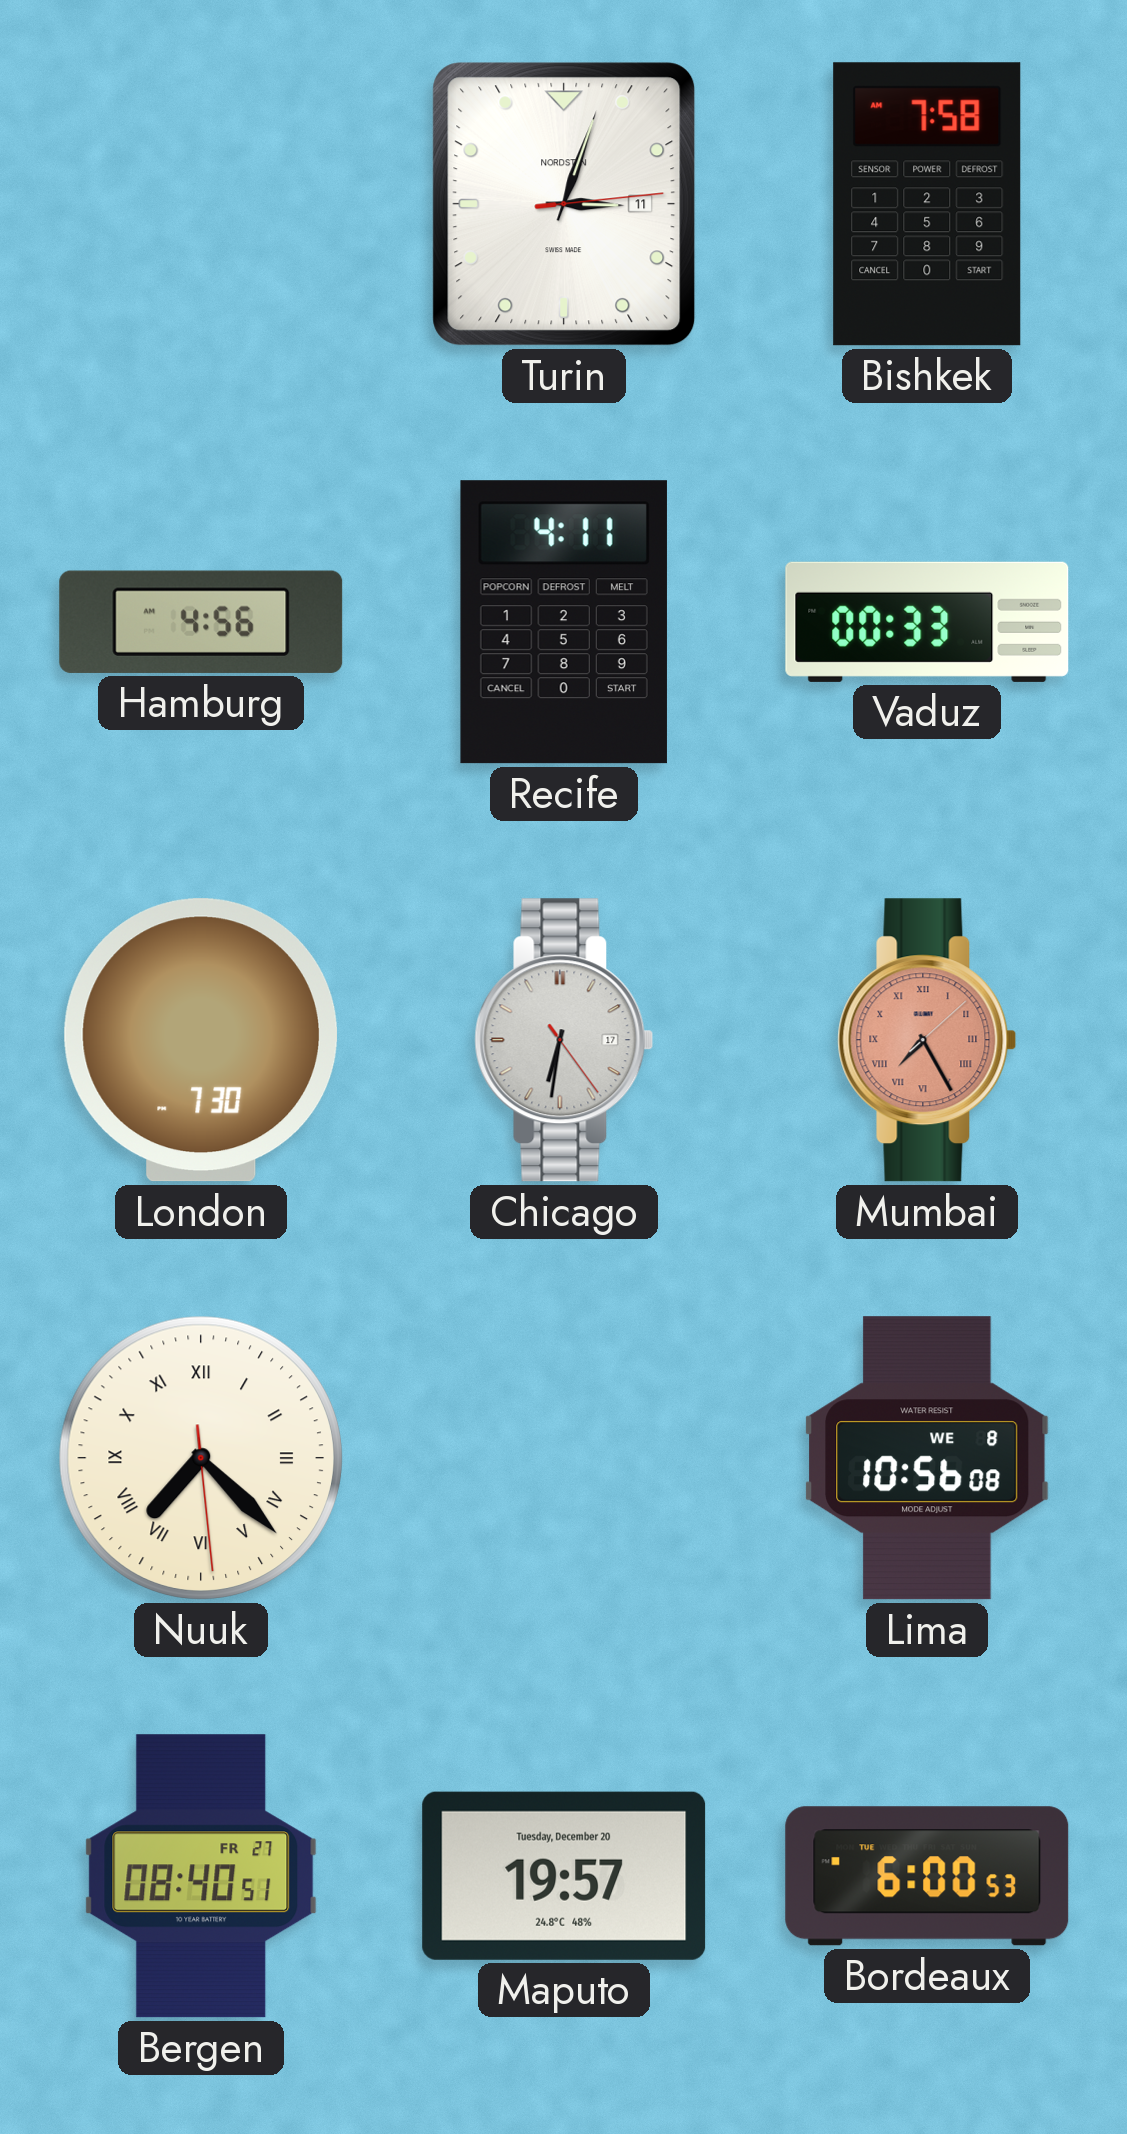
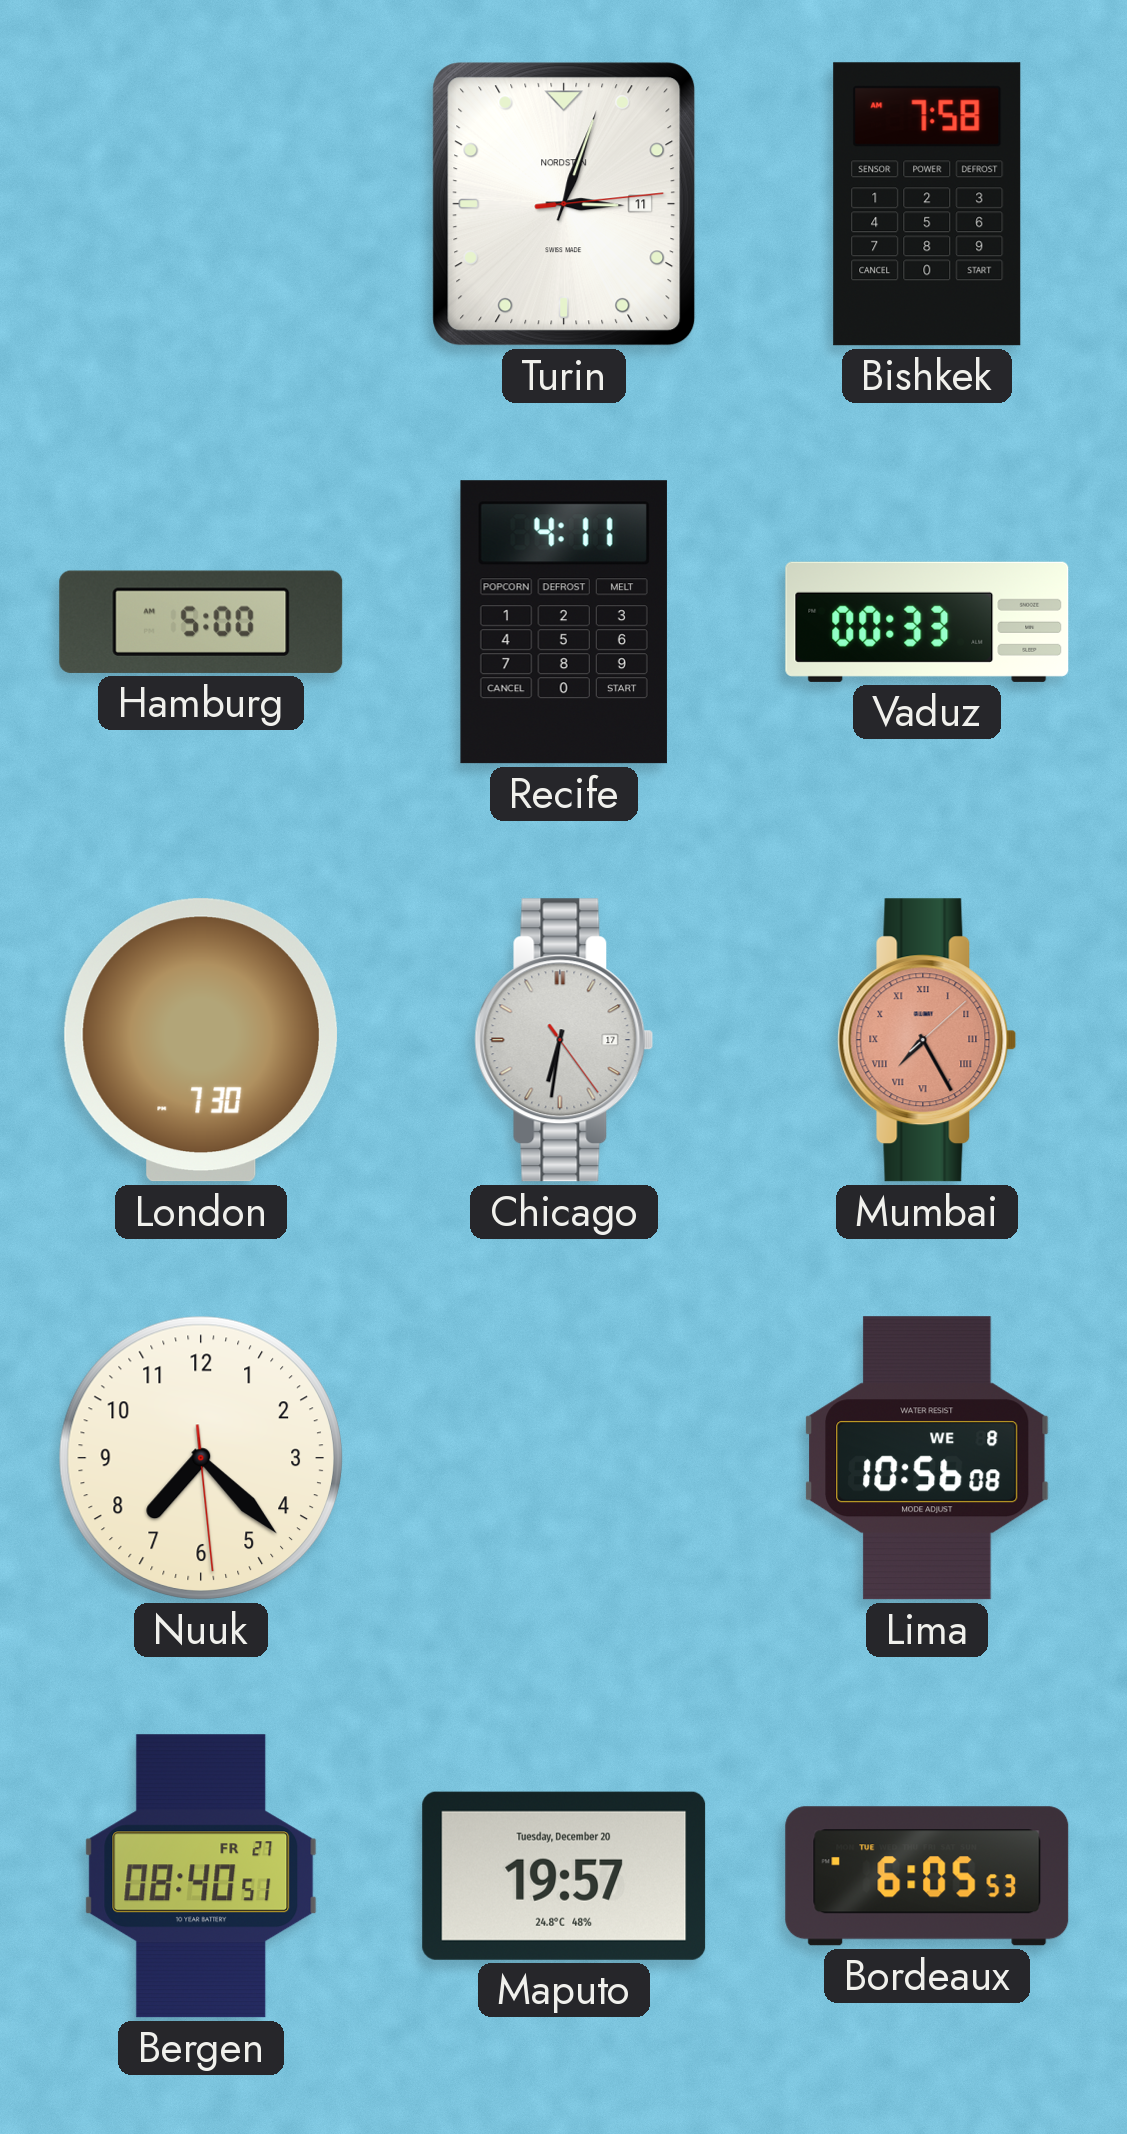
Hamburg: 4:56 -> 5:00
Nuuk numerals: Roman -> Arabic
Bordeaux: 6:00 -> 6:05
